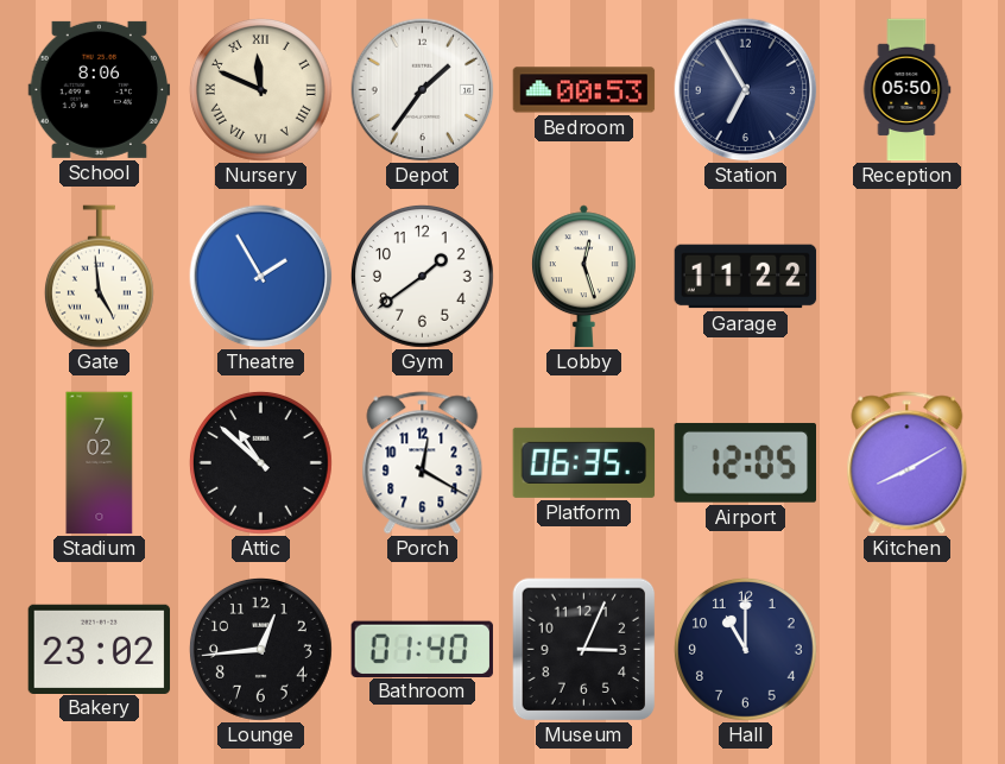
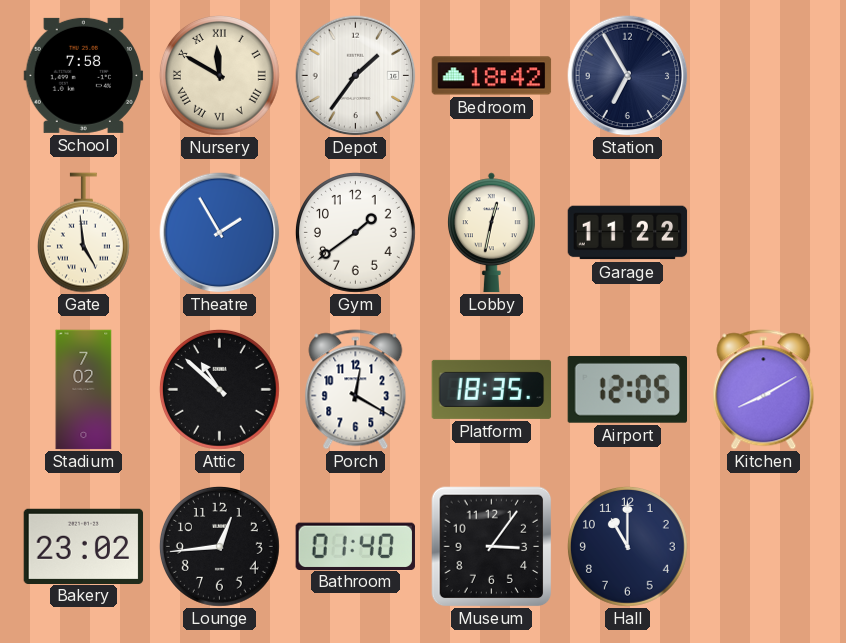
School: 8:06 -> 7:58
Nursery: 11:49 -> 11:50
Bedroom: 00:53 -> 18:42
Reception: 05:50 -> none
Lobby: 12:27 -> 12:32
Platform: 06:35 -> 18:35
Museum: 3:04 -> 3:06
